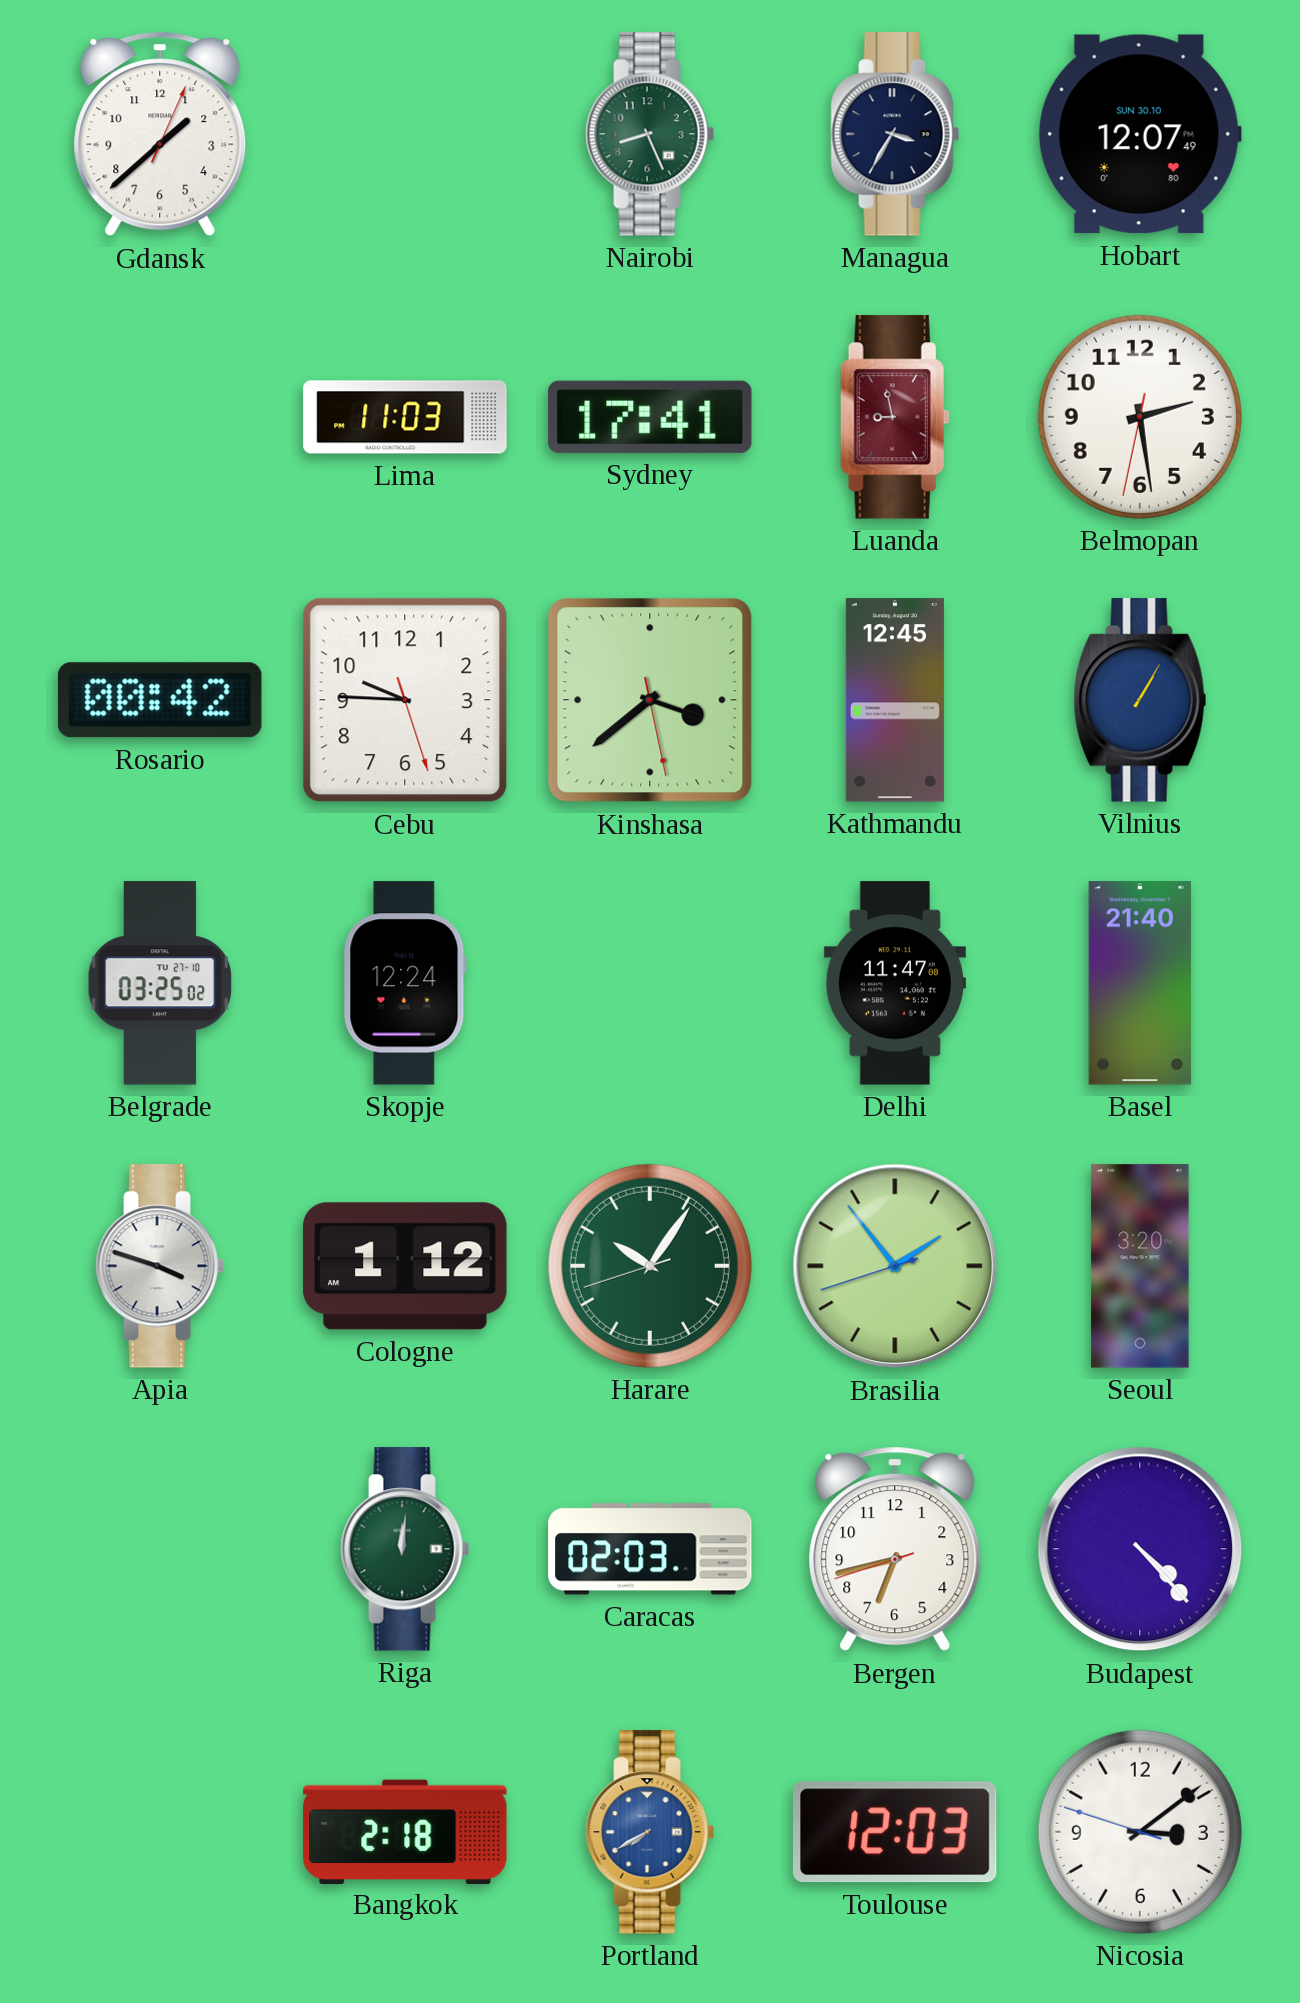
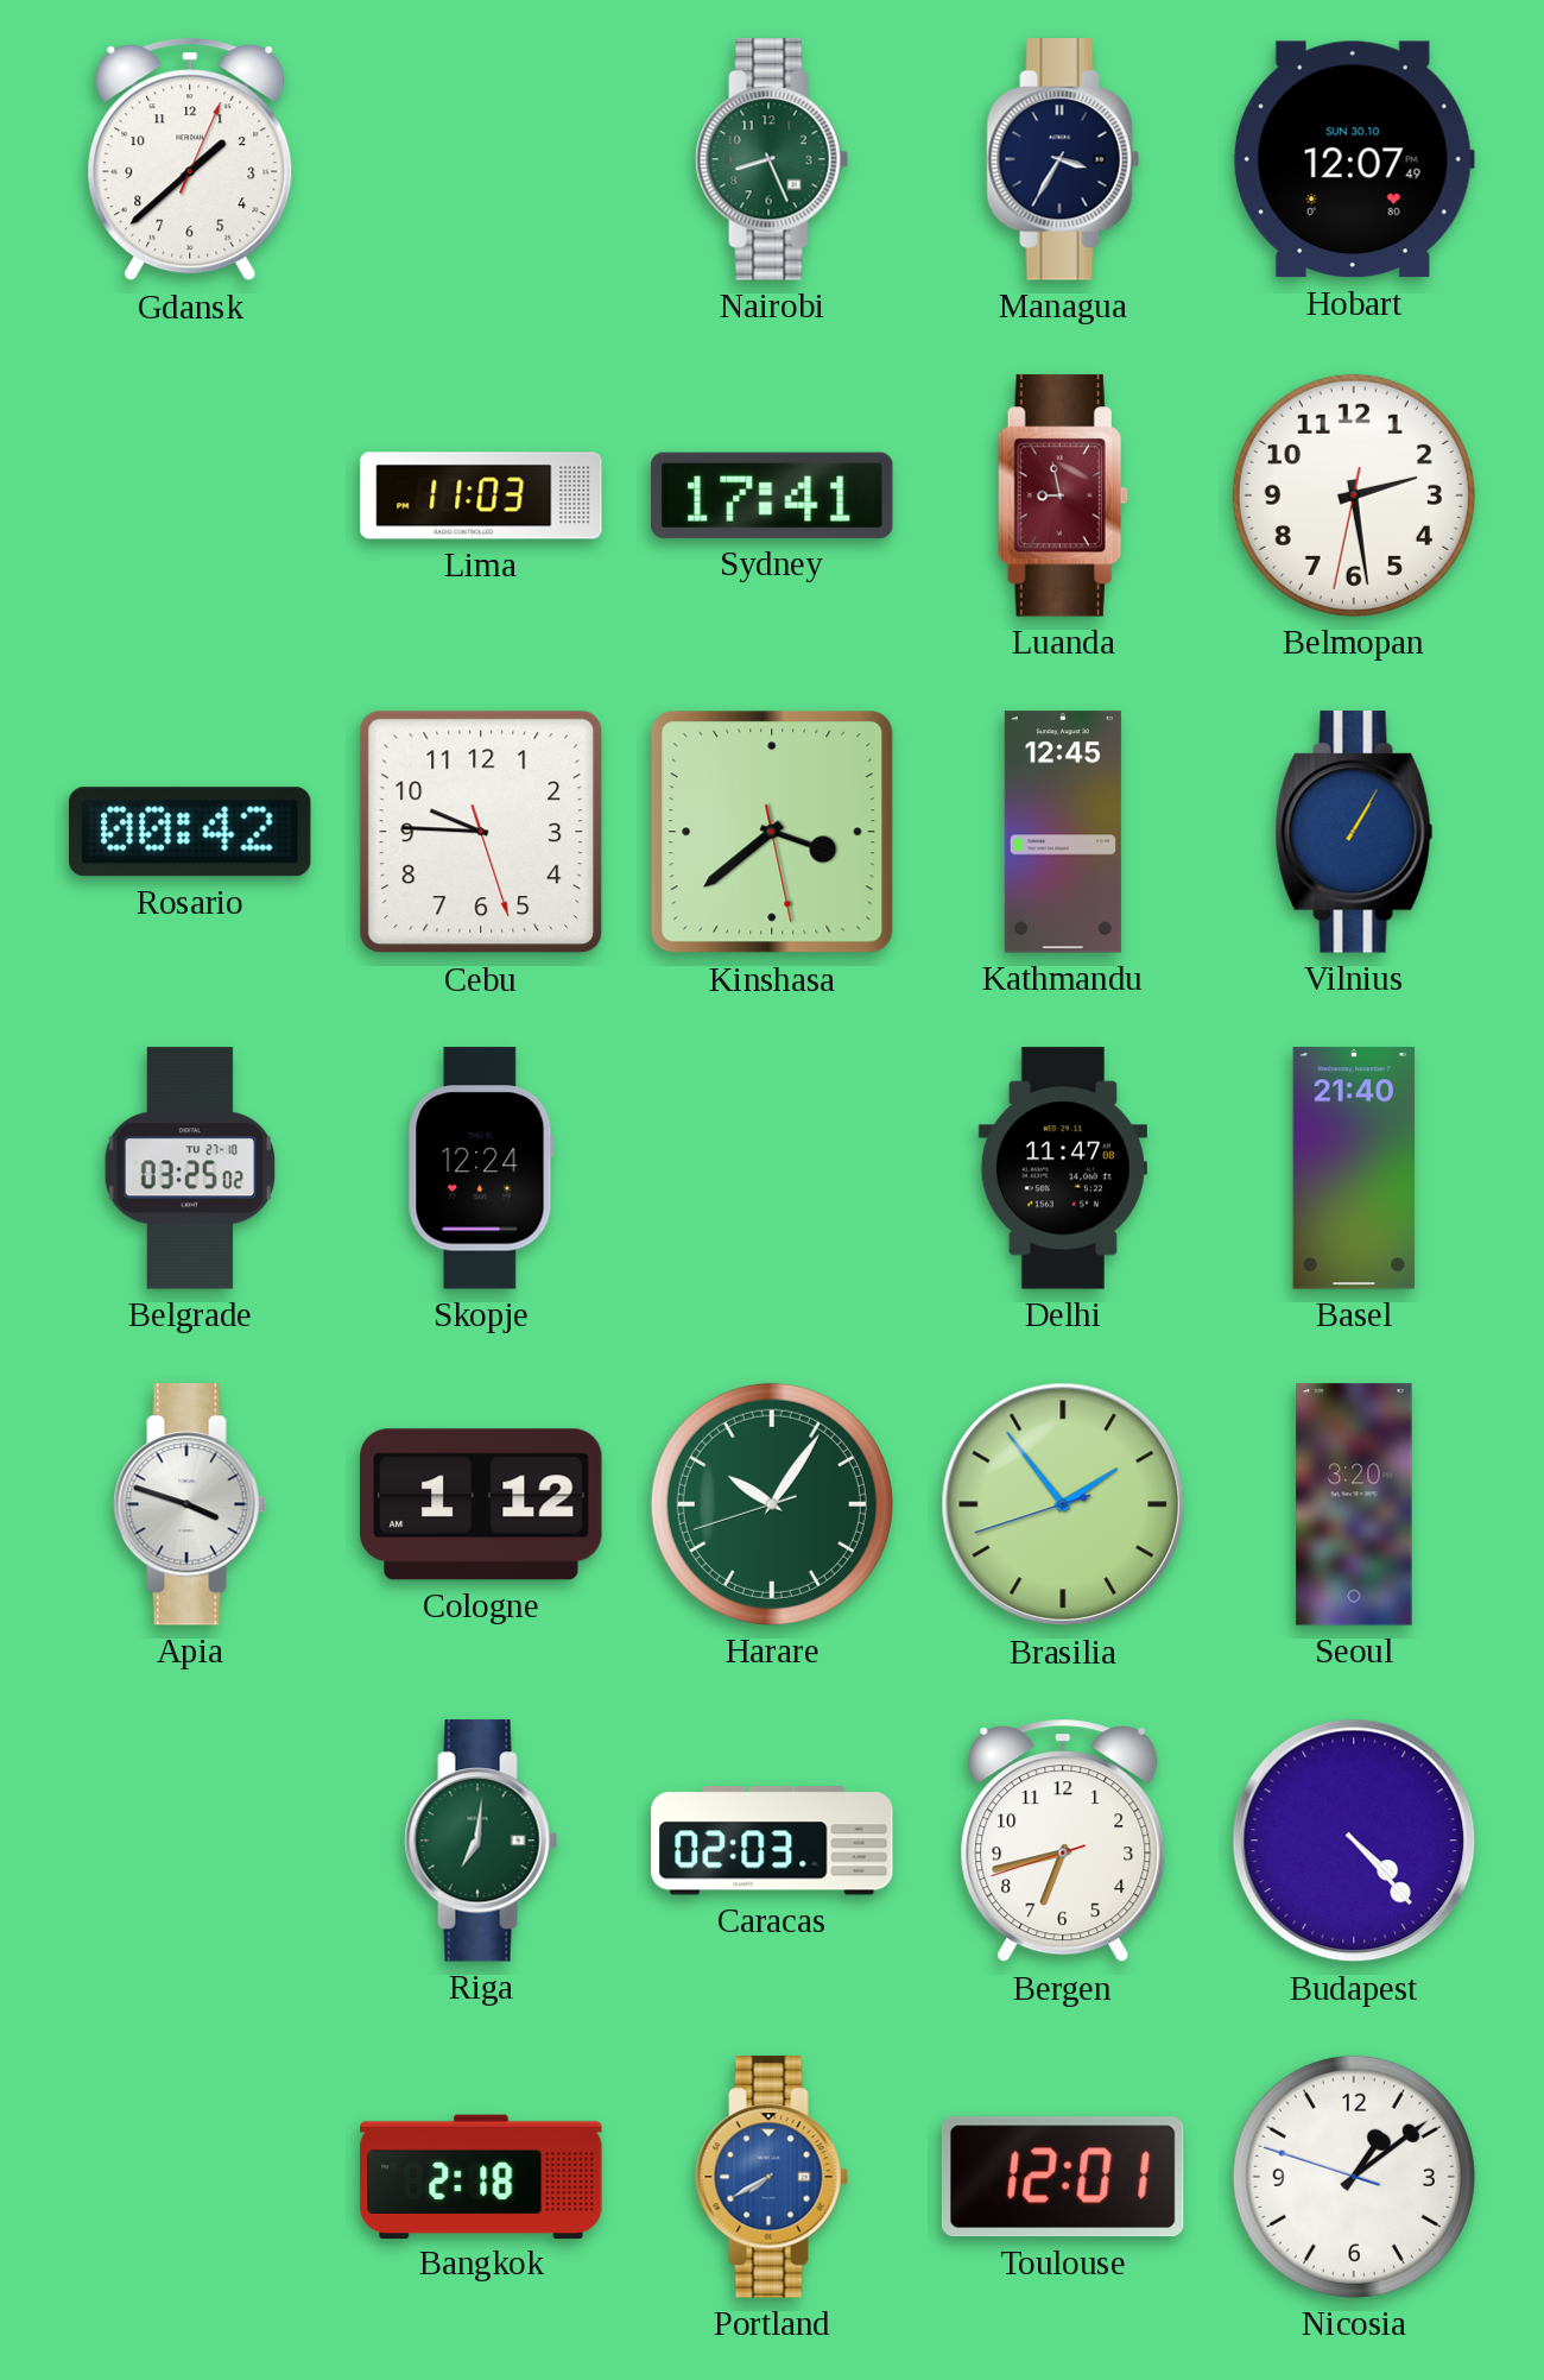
Riga: 12:01 -> 7:01
Toulouse: 12:03 -> 12:01
Nicosia: 3:08 -> 1:08
